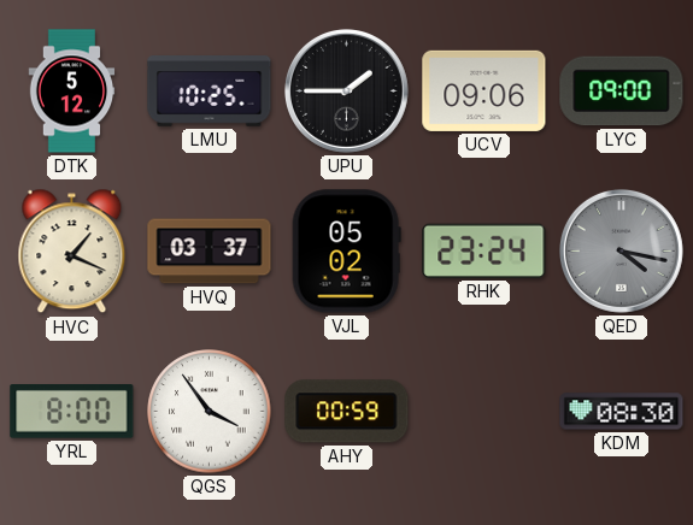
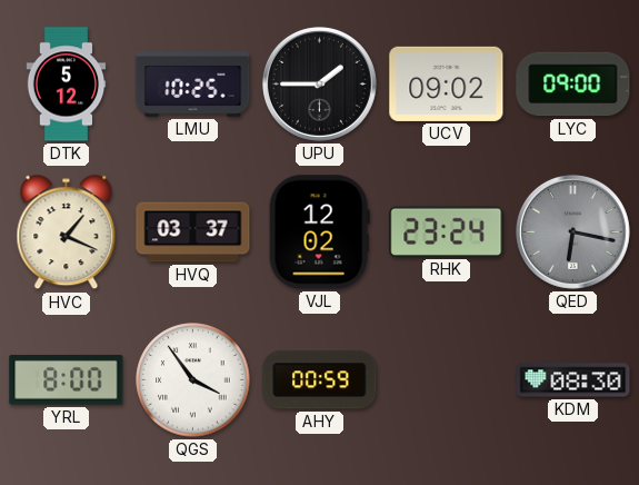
UCV: 09:06 -> 09:02
VJL: 05:02 -> 12:02
QED: 4:17 -> 6:17
